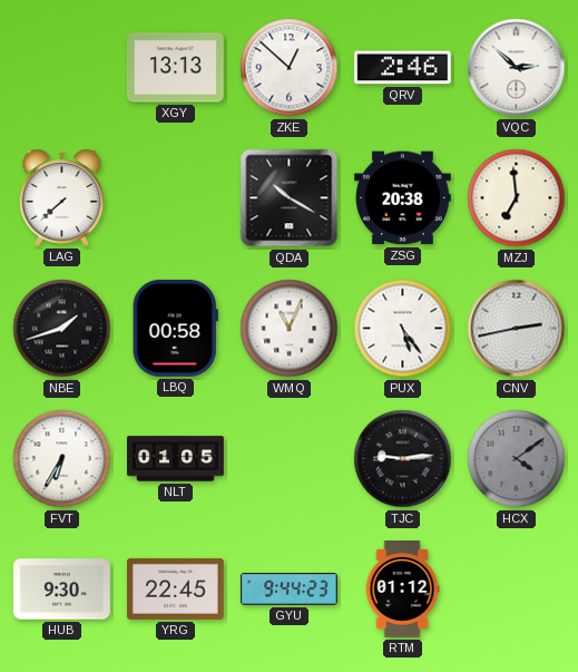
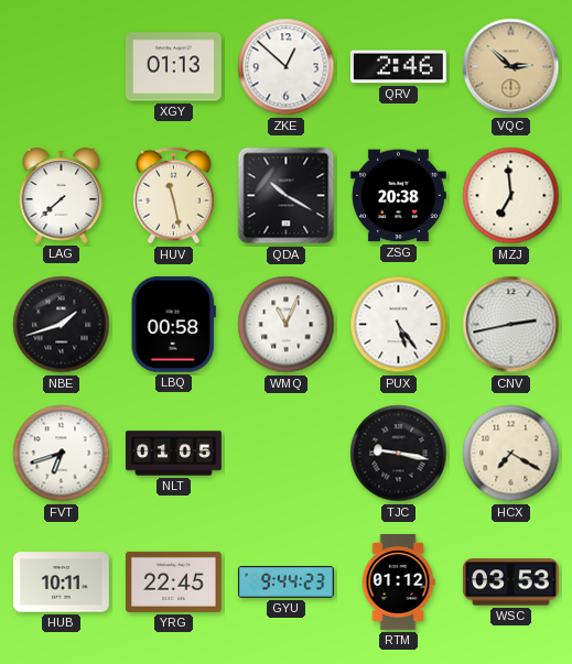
XGY: 13:13 -> 01:13
VQC dial: white -> champagne
HUV: none -> 11:28
FVT: 6:35 -> 6:42
TJC: 9:14 -> 9:17
HCX: 4:09 -> 7:20
HCX dial: grey -> cream
HUB: 9:30 -> 10:11
WSC: none -> 03:53
